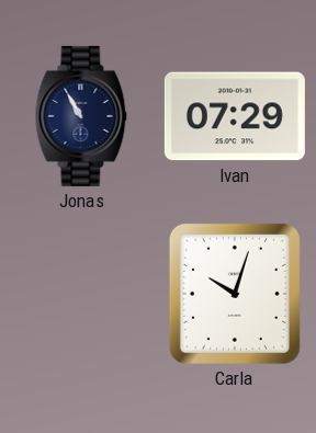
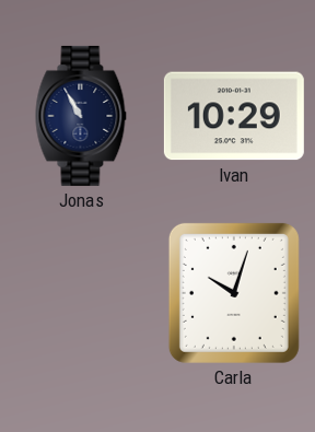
Ivan: 07:29 -> 10:29
